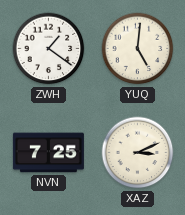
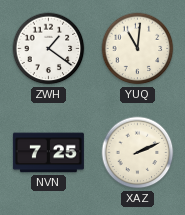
YUQ: 5:01 -> 11:01
XAZ: 3:11 -> 2:11
